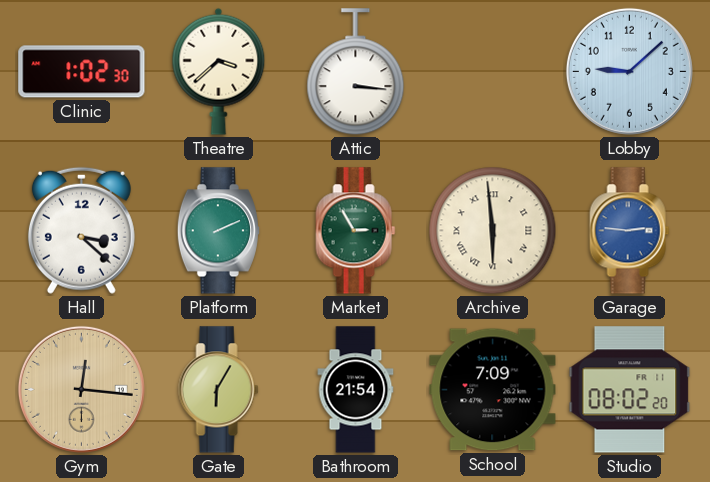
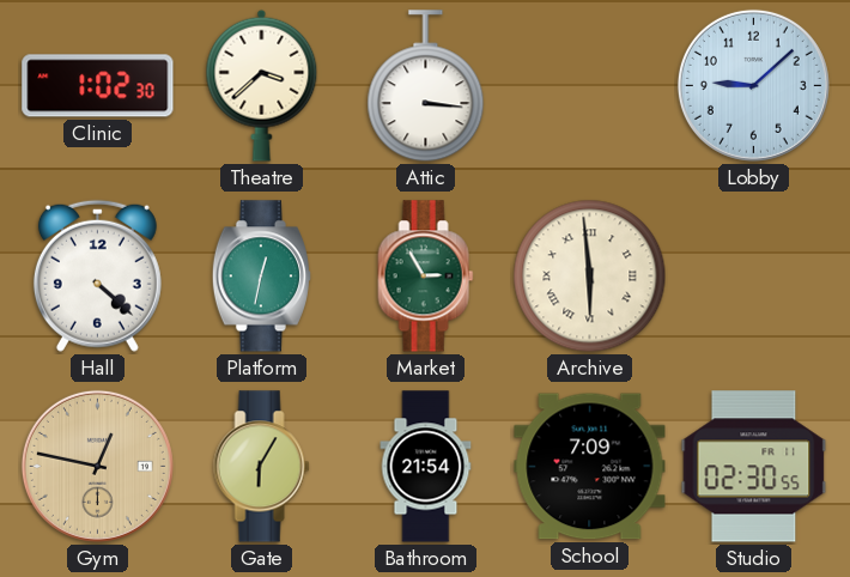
Hall: 3:22 -> 4:22
Platform: 2:11 -> 12:32
Garage: 2:46 -> none
Gym: 12:16 -> 12:47
Studio: 08:02 -> 02:30
